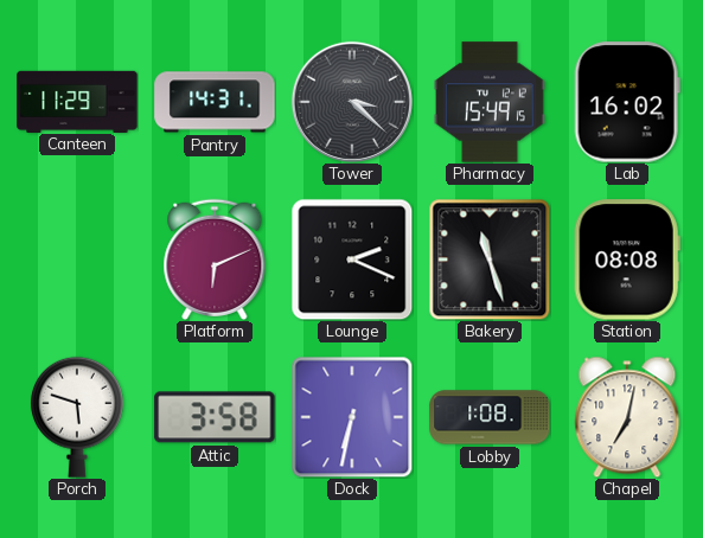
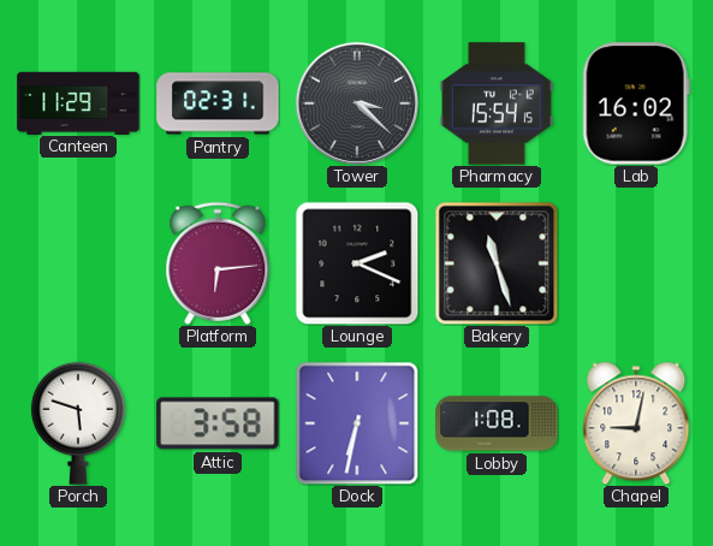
Pantry: 14:31 -> 02:31
Pharmacy: 15:49 -> 15:54
Platform: 6:11 -> 6:14
Station: 08:08 -> none
Chapel: 7:02 -> 9:02
